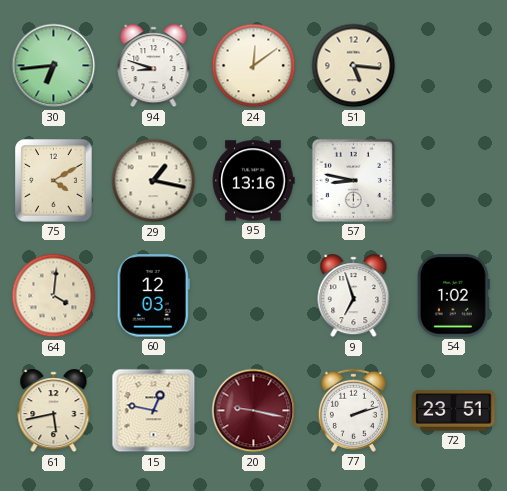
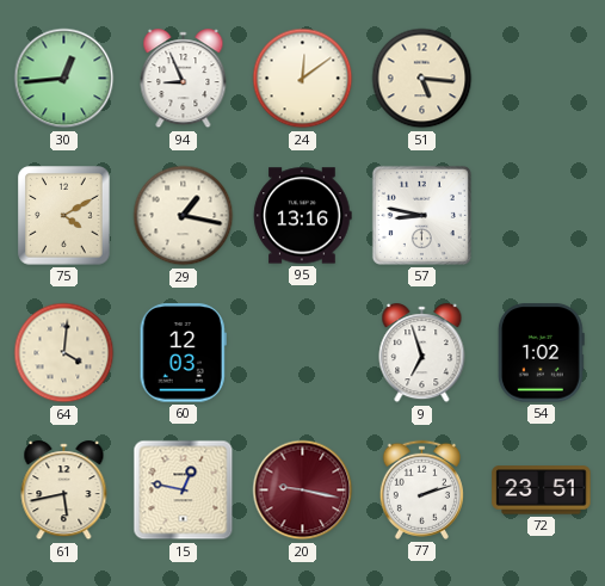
30: 6:44 -> 12:44
94: 8:48 -> 8:56
